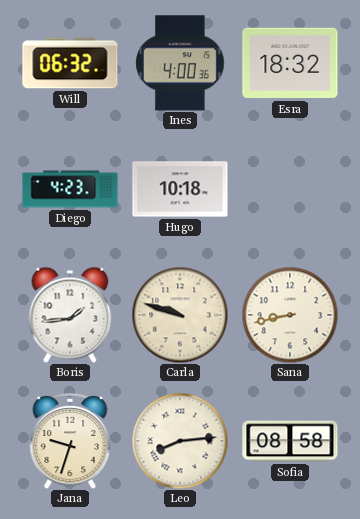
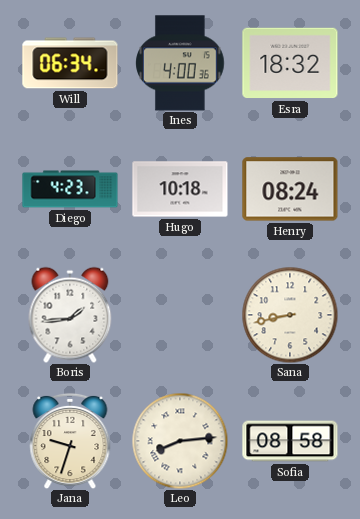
Will: 06:32 -> 06:34
Henry: none -> 08:24
Carla: 9:48 -> none
